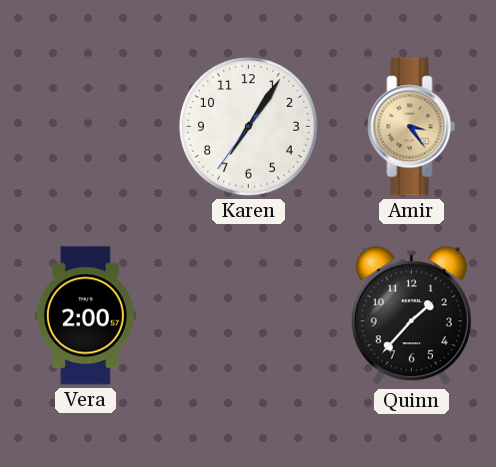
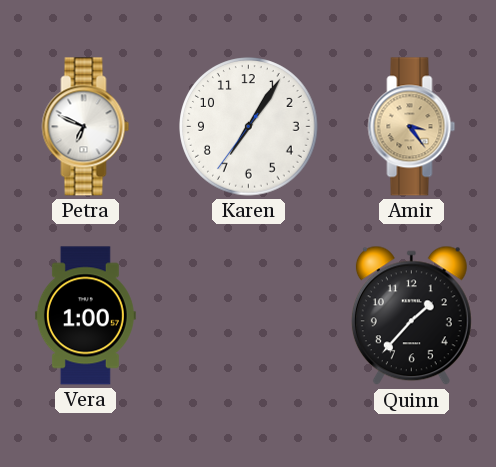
Petra: none -> 6:49
Vera: 2:00 -> 1:00
